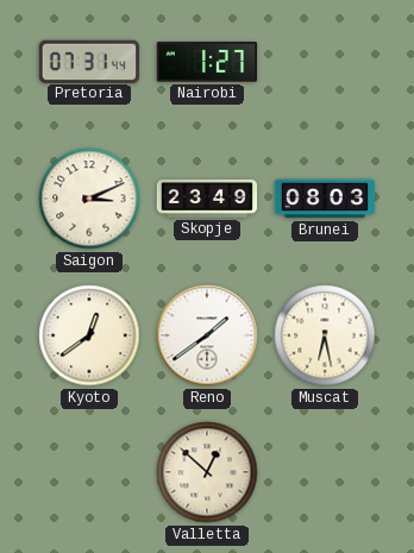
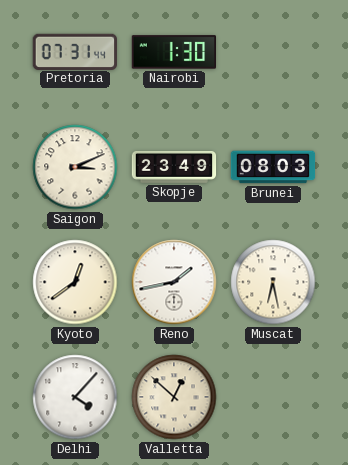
Nairobi: 1:27 -> 1:30
Reno: 1:39 -> 1:43
Delhi: none -> 4:07
